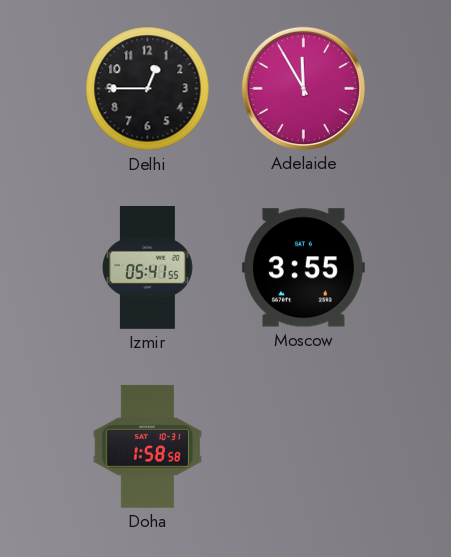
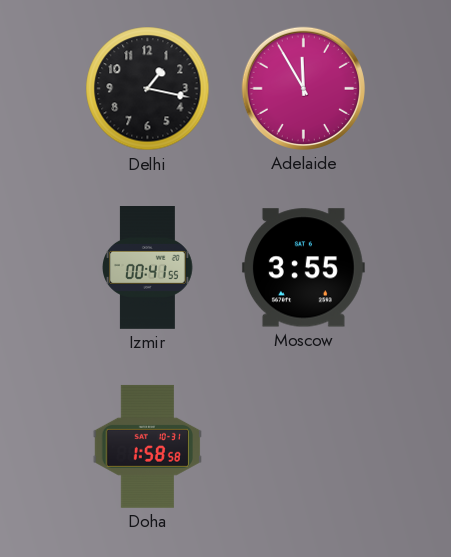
Delhi: 12:45 -> 1:17
Izmir: 05:41 -> 00:41
